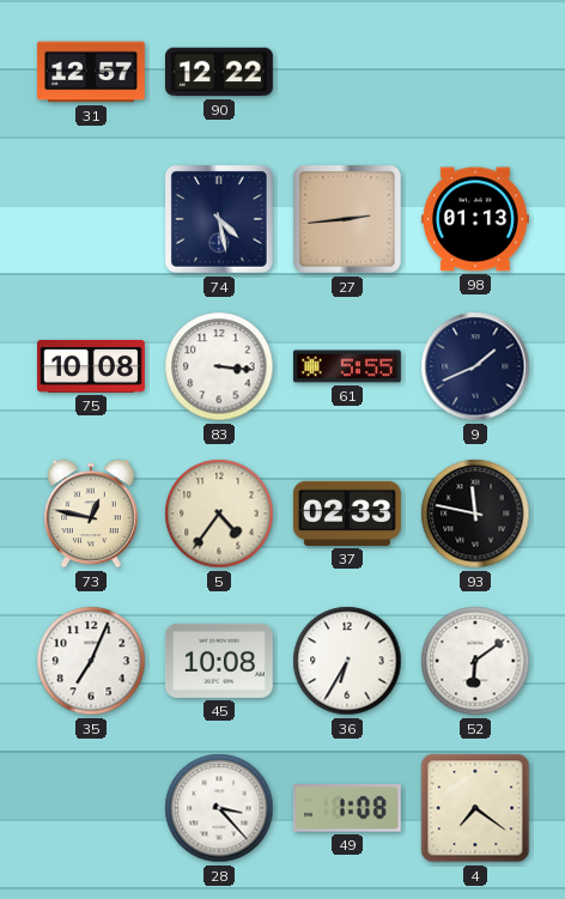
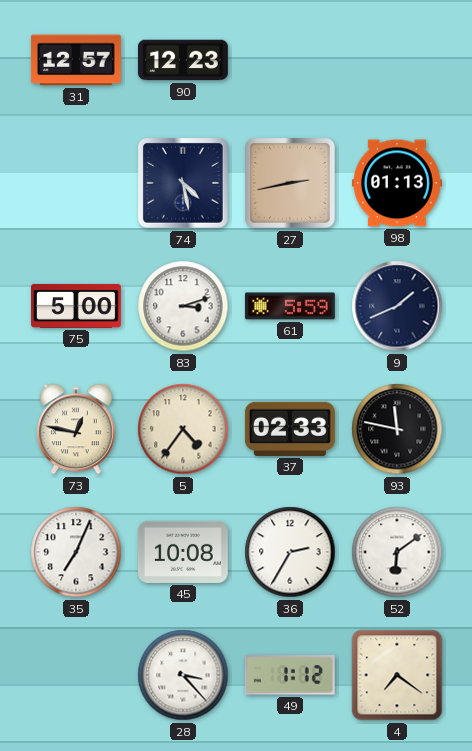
90: 12:22 -> 12:23
27: 2:44 -> 2:43
75: 10:08 -> 5:00
83: 3:16 -> 3:12
61: 5:55 -> 5:59
36: 6:35 -> 2:35
49: 1:08 -> 1:12
